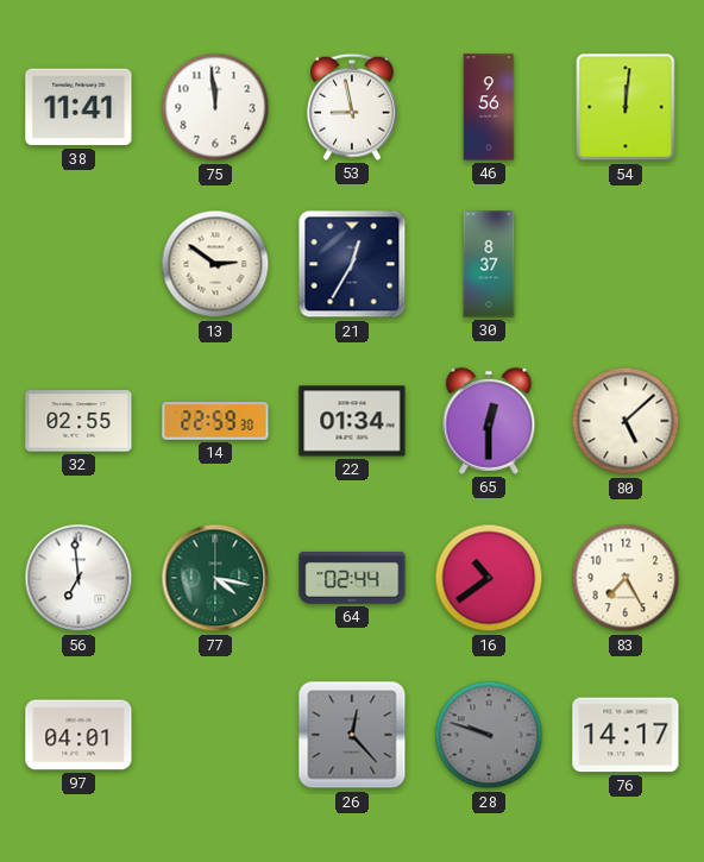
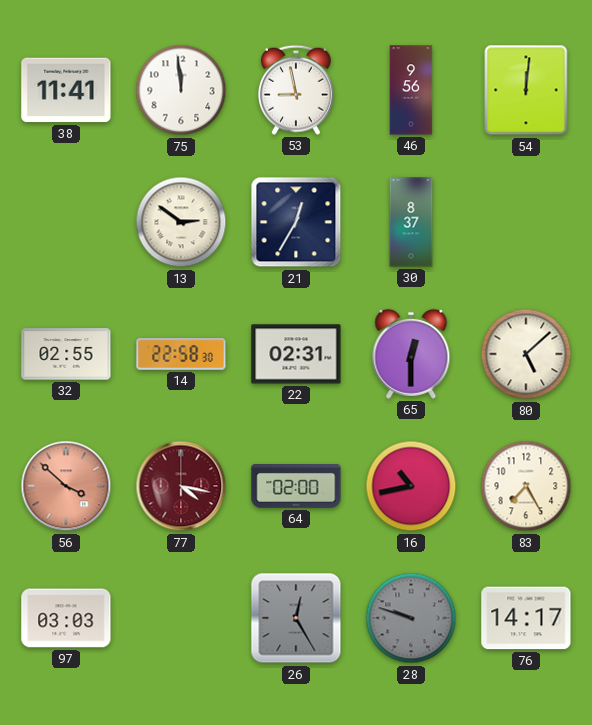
14: 22:59 -> 22:58
22: 01:34 -> 02:31
56: 6:59 -> 3:52
56 dial: white -> salmon
77 dial: green -> burgundy
64: 02:44 -> 02:00
16: 10:39 -> 10:43
97: 04:01 -> 03:03
26: 12:23 -> 12:25
